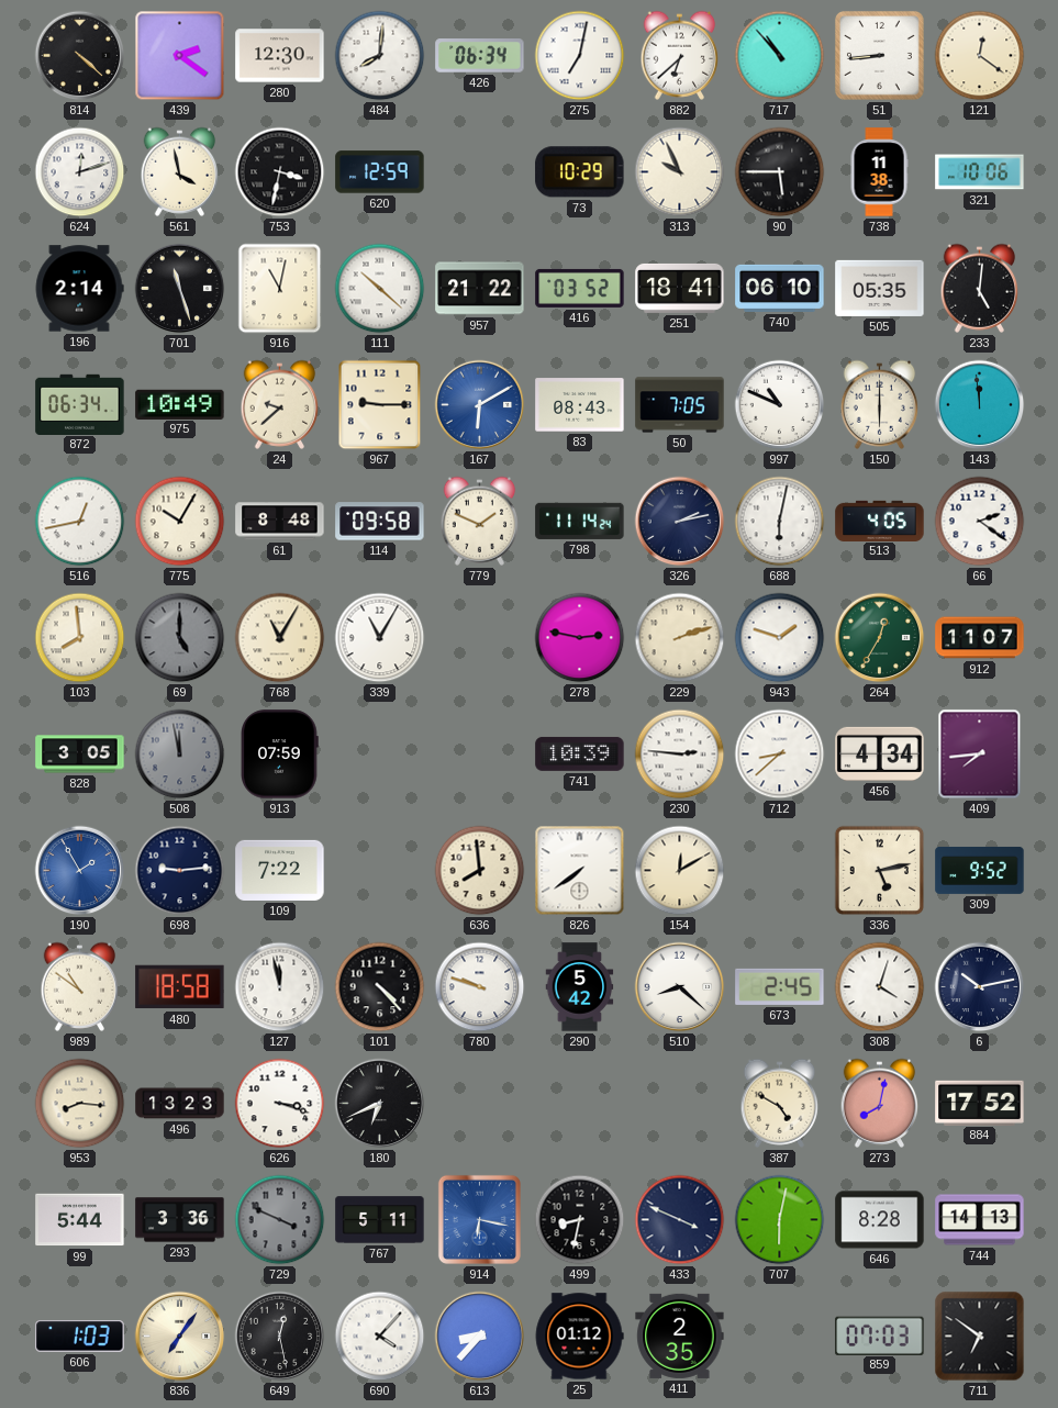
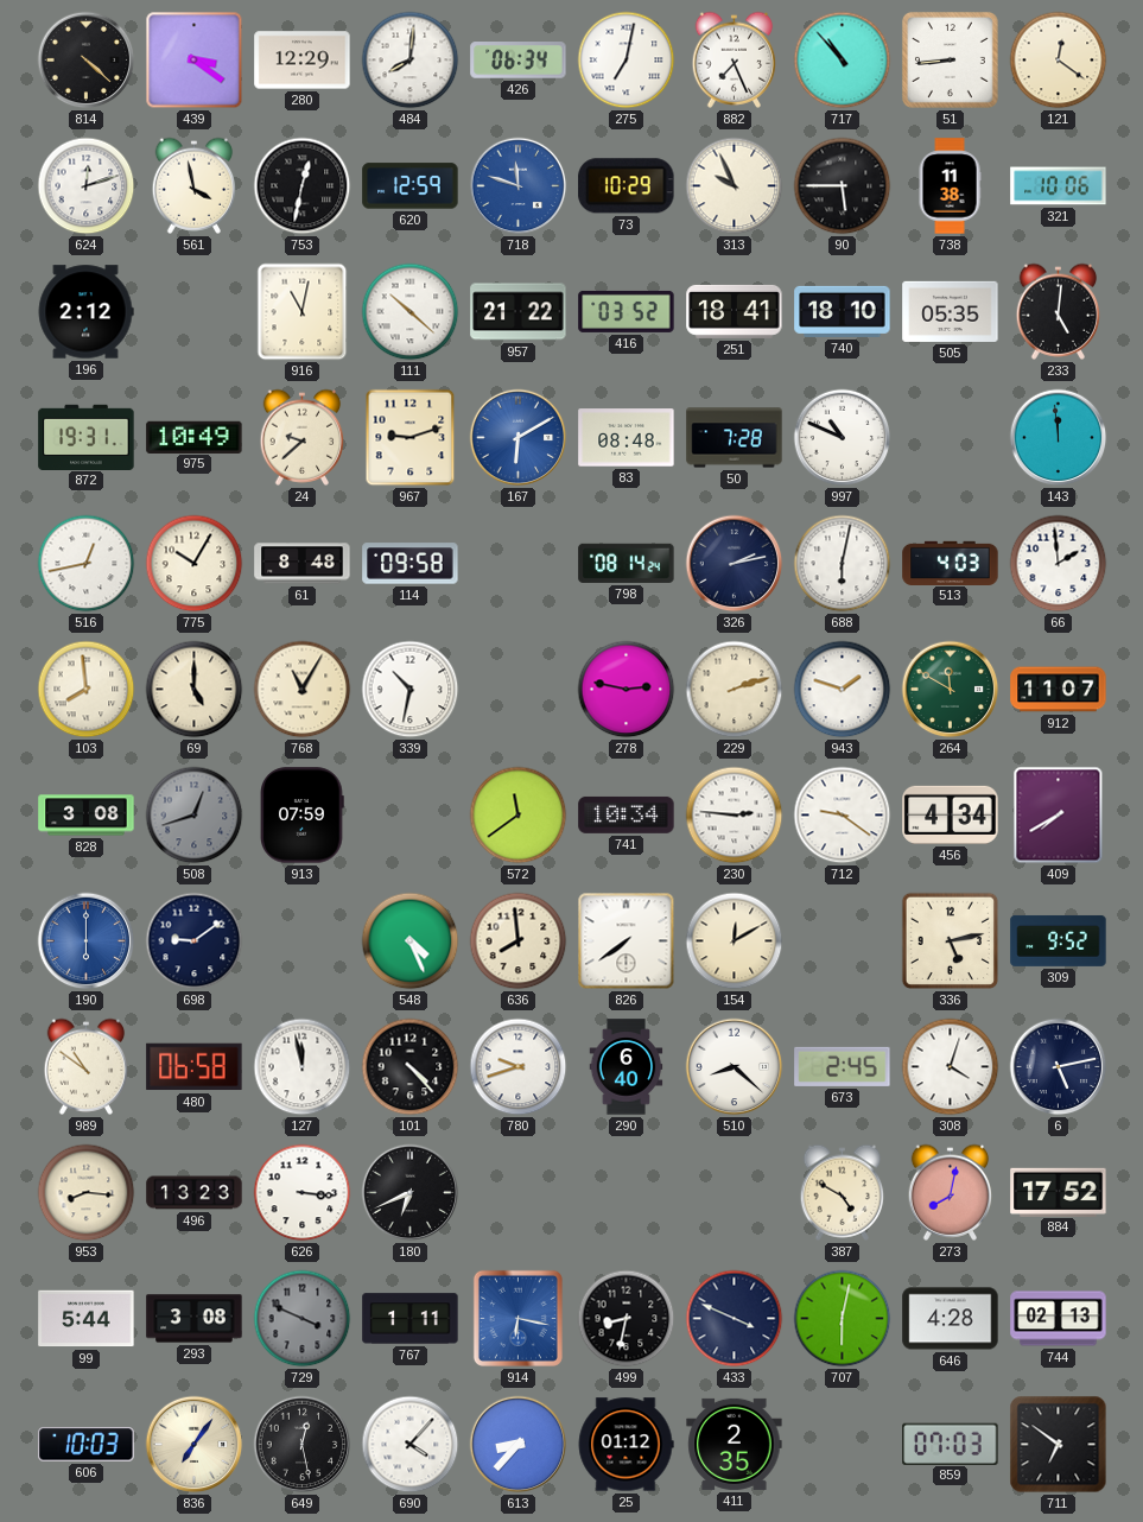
439: 2:21 -> 3:21
280: 12:30 -> 12:29
882: 6:38 -> 7:26
753: 3:32 -> 12:32
718: none -> 11:48
196: 2:14 -> 2:12
701: 11:27 -> none
740: 06:10 -> 18:10
872: 06:34 -> 19:31
967: 9:15 -> 9:12
83: 08:43 -> 08:48
50: 7:05 -> 7:28
150: 6:00 -> none
779: 1:49 -> none
798: 11:14 -> 08:14
513: 4:05 -> 4:03
66: 2:21 -> 1:59
69 dial: grey -> cream
339: 11:05 -> 10:32
264: 12:35 -> 11:50
828: 3:05 -> 3:08
508: 11:58 -> 12:42
572: none -> 11:39
741: 10:39 -> 10:34
712: 8:38 -> 9:21
409: 7:44 -> 7:40
190: 1:55 -> 6:00
698: 9:14 -> 9:09
109: 7:22 -> none
548: none -> 4:26
480: 18:58 -> 06:58
780: 9:48 -> 9:42
290: 5:42 -> 6:40
6: 10:13 -> 5:13
626: 3:18 -> 3:16
293: 3:36 -> 3:08
767: 5:11 -> 1:11
646: 8:28 -> 4:28
744: 14:13 -> 02:13
606: 1:03 -> 10:03
